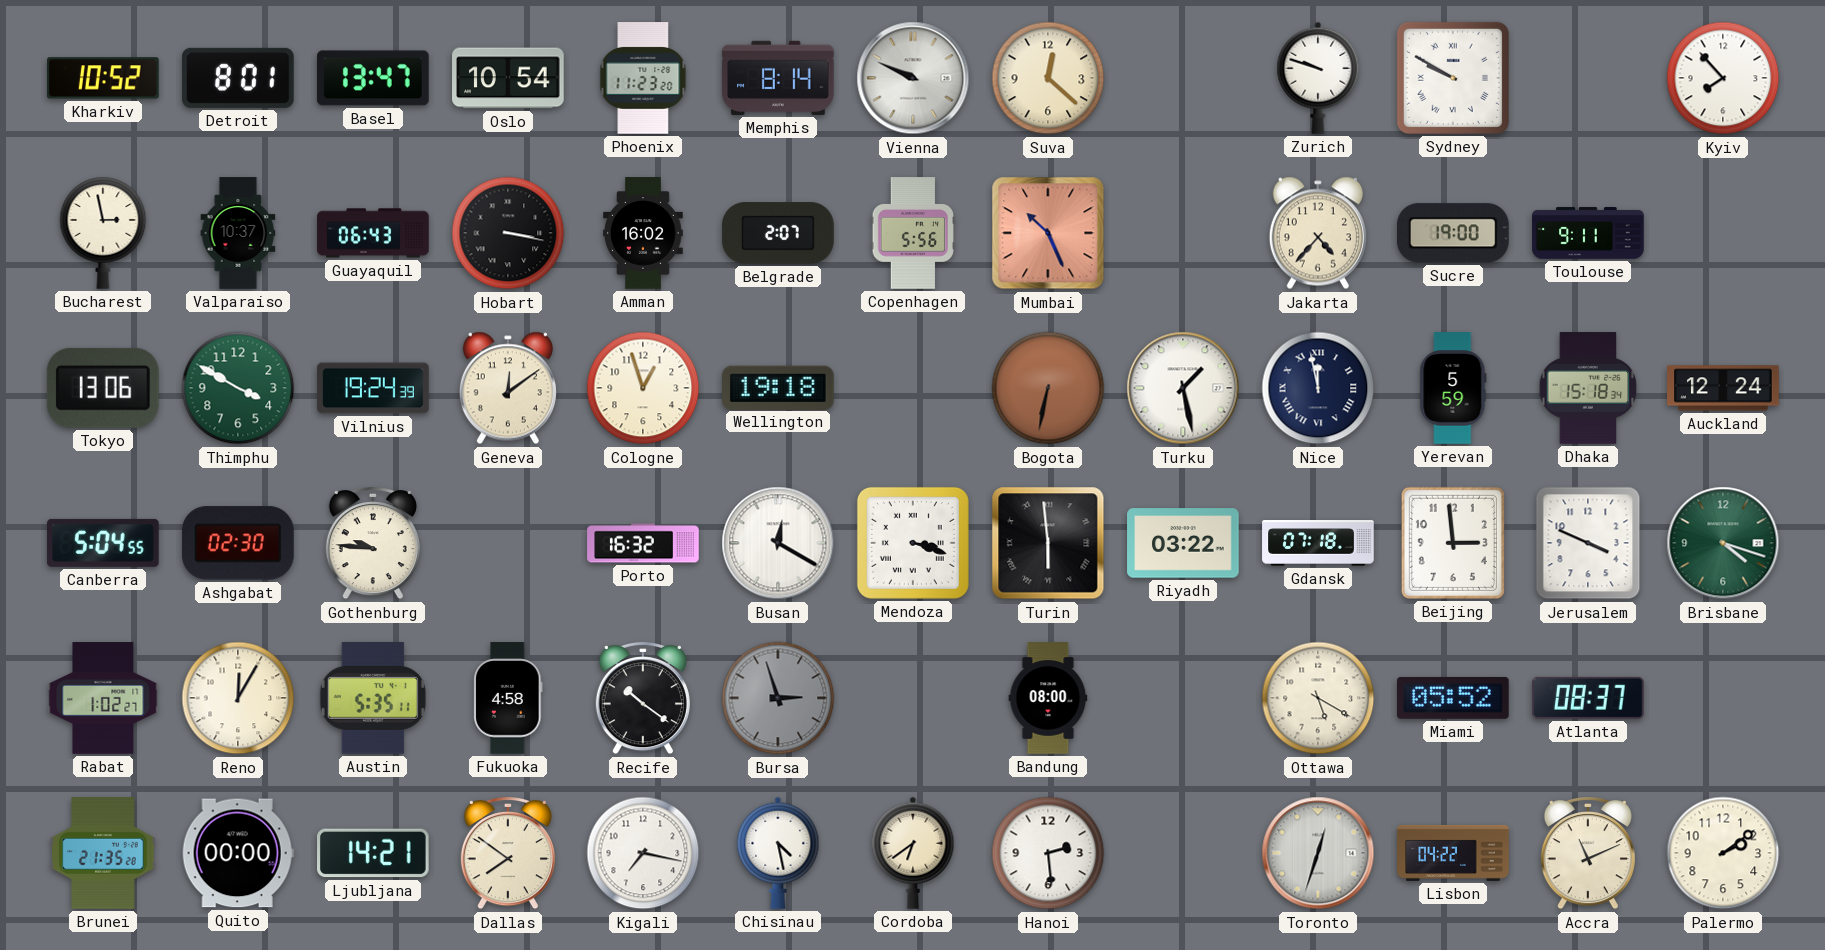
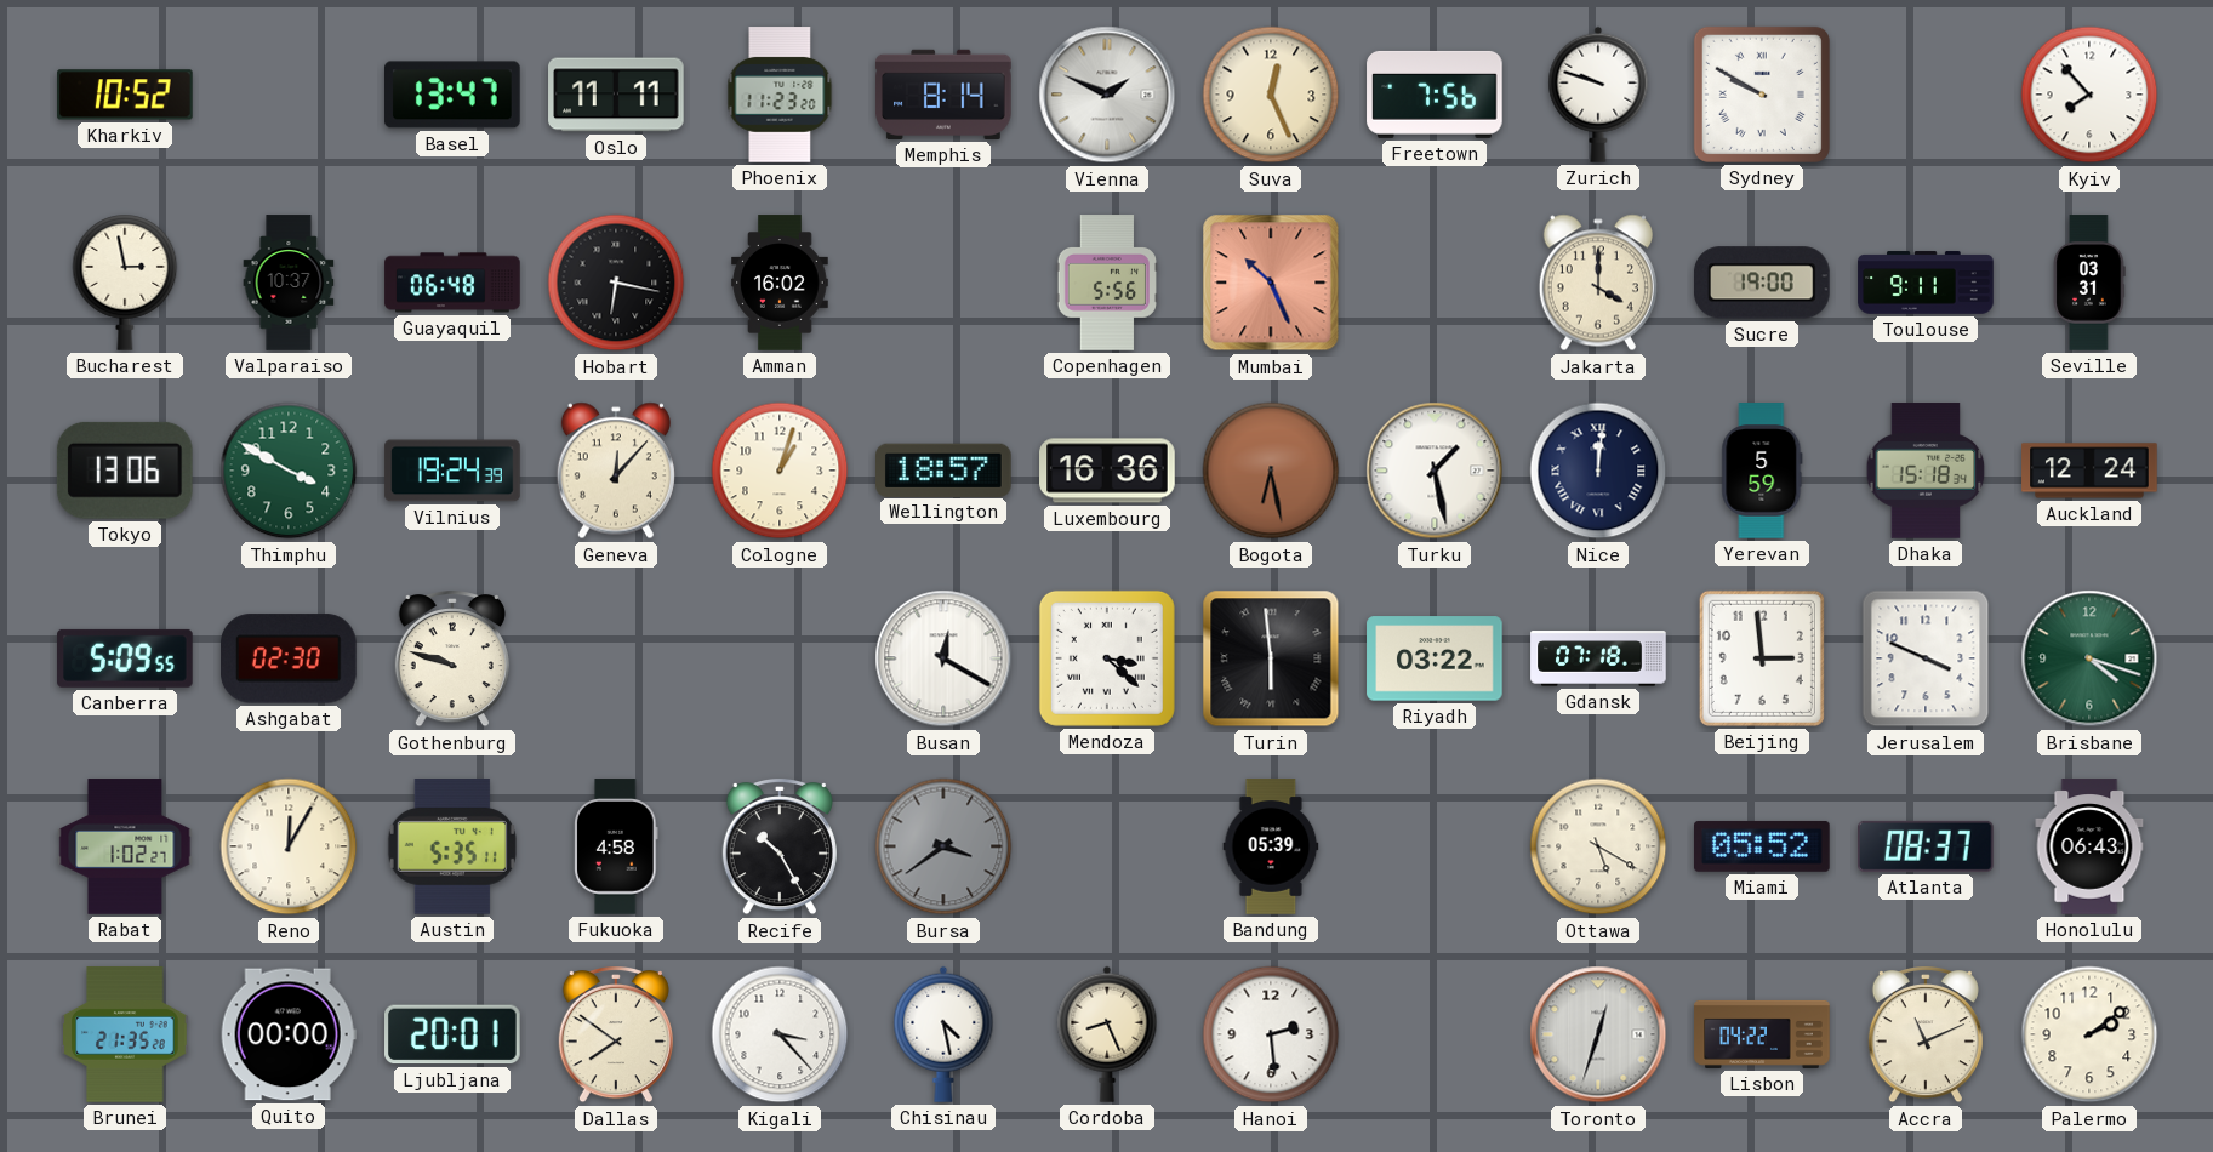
Detroit: 8:01 -> none
Oslo: 10:54 -> 11:11
Vienna: 9:49 -> 1:49
Suva: 12:22 -> 12:26
Freetown: none -> 7:56
Guayaquil: 06:43 -> 06:48
Hobart: 3:17 -> 6:17
Belgrade: 2:07 -> none
Jakarta: 4:37 -> 4:00
Seville: none -> 03:31
Geneva: 12:09 -> 12:07
Cologne: 12:57 -> 1:03
Wellington: 19:18 -> 18:57
Luxembourg: none -> 16:36
Bogota: 6:32 -> 6:28
Nice: 11:58 -> 12:01
Canberra: 5:04 -> 5:09
Gothenburg: 9:46 -> 9:48
Porto: 16:32 -> none
Mendoza: 3:18 -> 3:22
Recife: 10:21 -> 10:25
Bursa: 2:57 -> 3:39
Bandung: 08:00 -> 05:39
Honolulu: none -> 06:43
Ljubljana: 14:21 -> 20:01
Kigali: 7:17 -> 3:23
Cordoba: 6:39 -> 8:26
